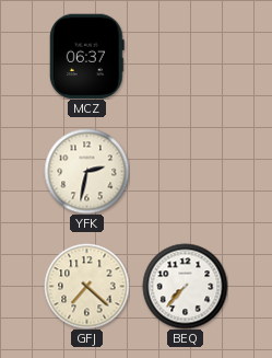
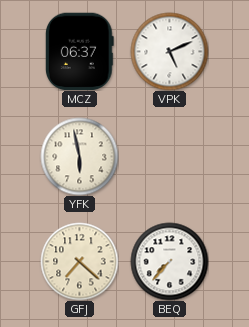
VPK: none -> 5:11
YFK: 2:32 -> 5:58
